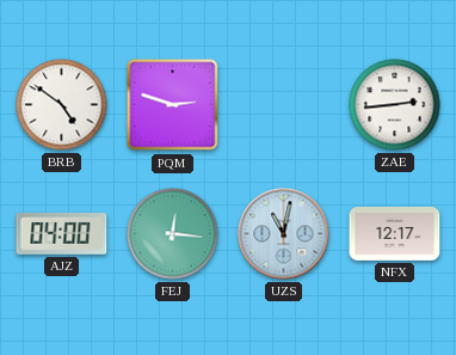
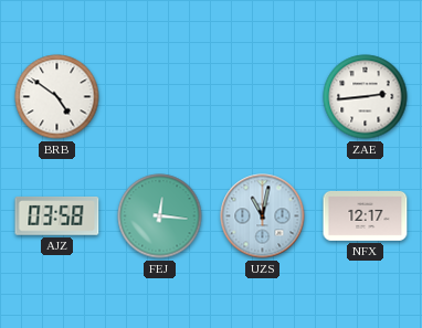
PQM: 2:48 -> none
AJZ: 04:00 -> 03:58
